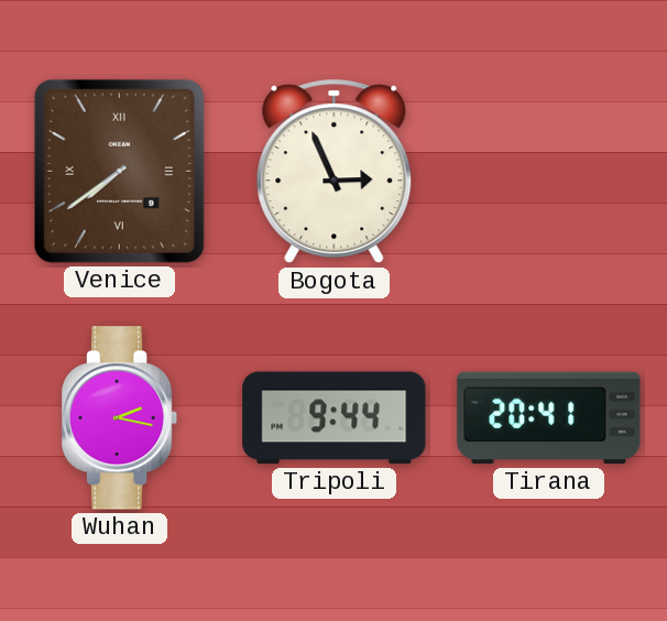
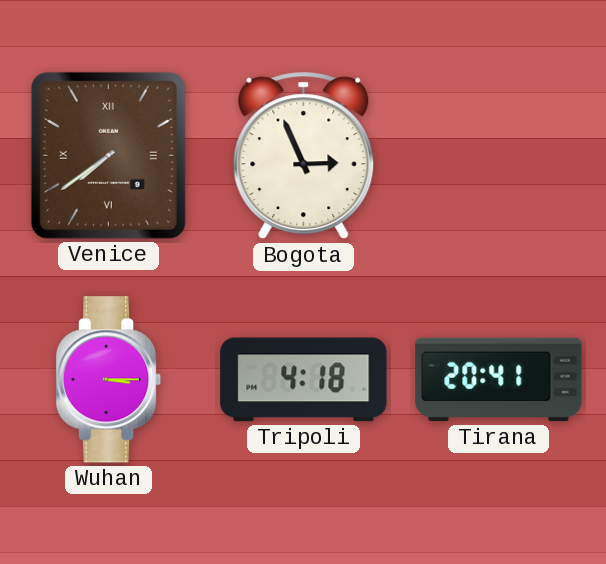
Wuhan: 2:17 -> 3:15
Tripoli: 9:44 -> 4:18
